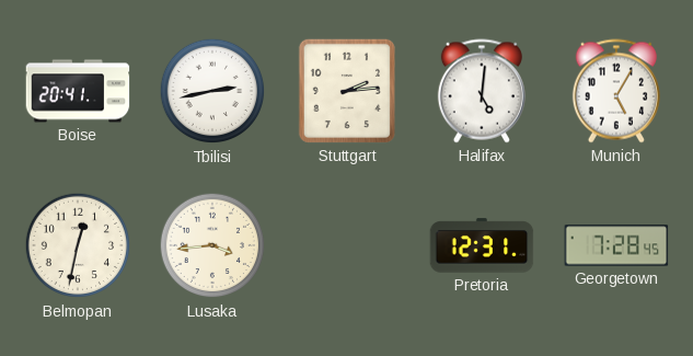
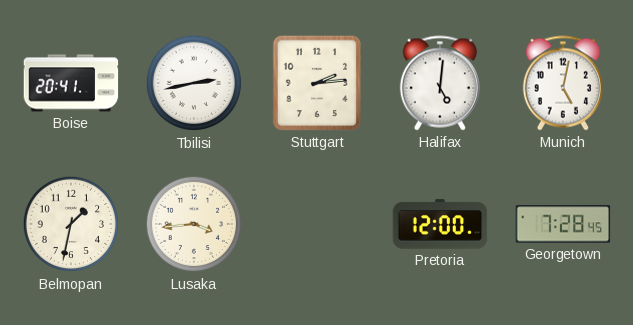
Munich: 5:05 -> 5:02
Belmopan: 12:32 -> 1:32
Pretoria: 12:31 -> 12:00
